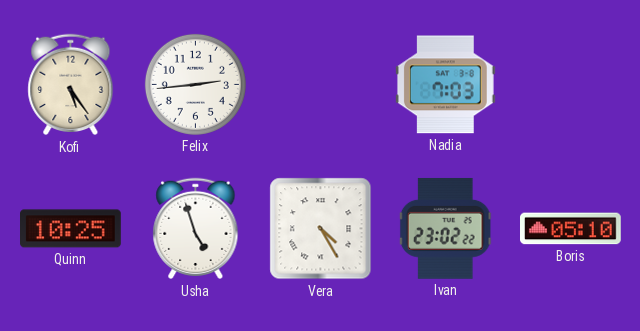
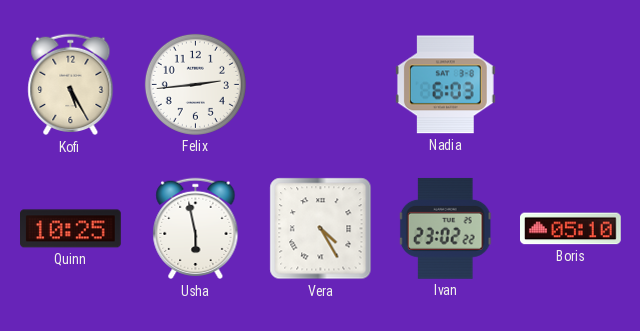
Kofi: 5:24 -> 5:25
Nadia: 7:03 -> 6:03
Usha: 4:57 -> 5:58
